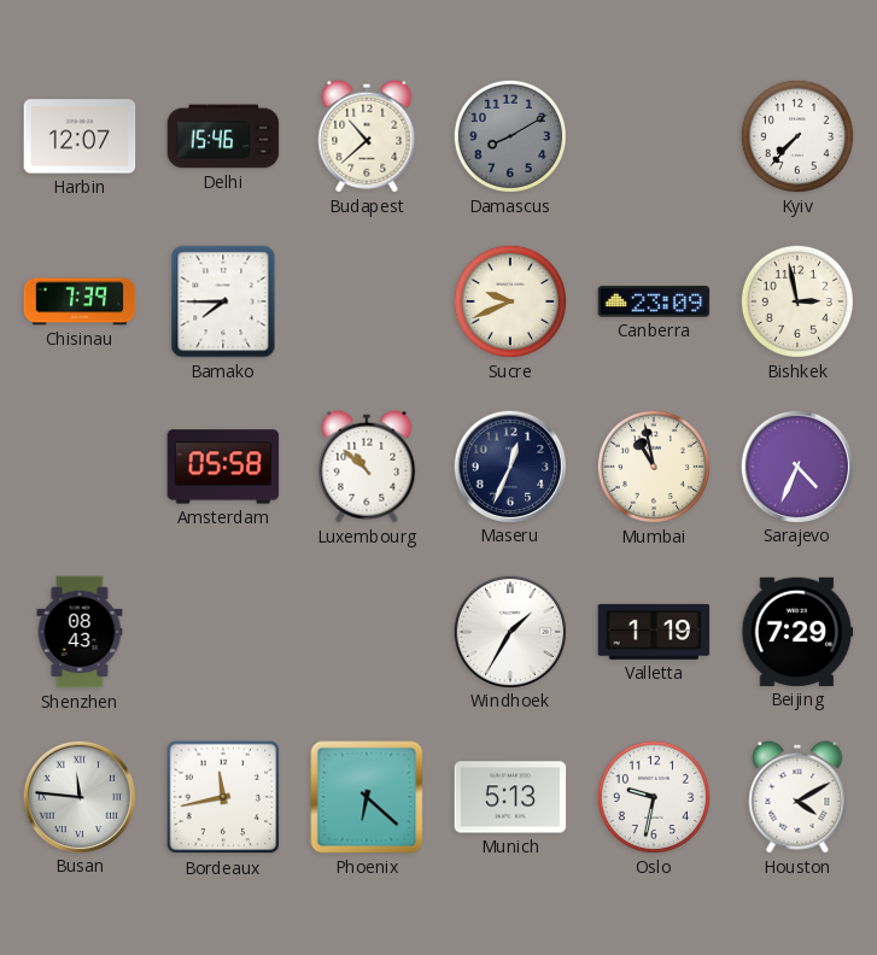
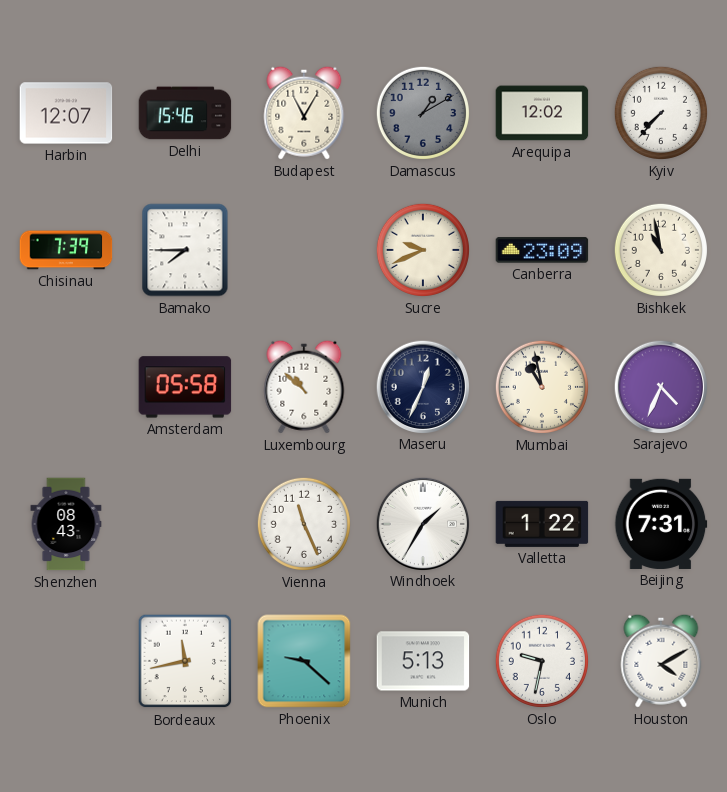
Budapest: 10:38 -> 11:05
Damascus: 8:10 -> 1:10
Arequipa: none -> 12:02
Bishkek: 2:58 -> 10:58
Vienna: none -> 11:26
Valletta: 1:19 -> 1:22
Beijing: 7:29 -> 7:31
Busan: 11:46 -> none
Phoenix: 6:22 -> 9:22
